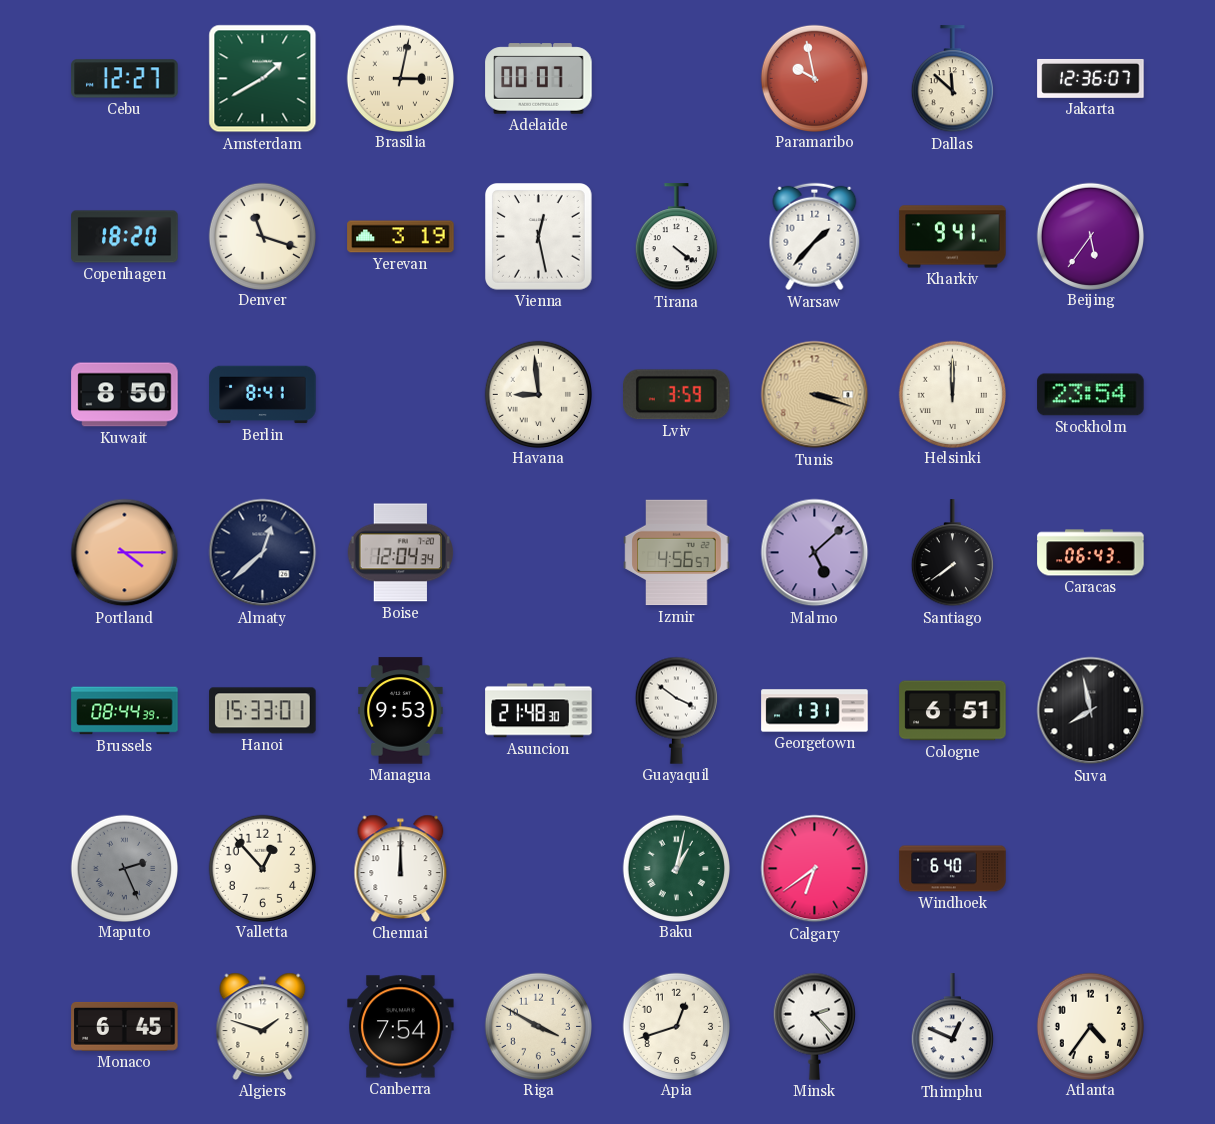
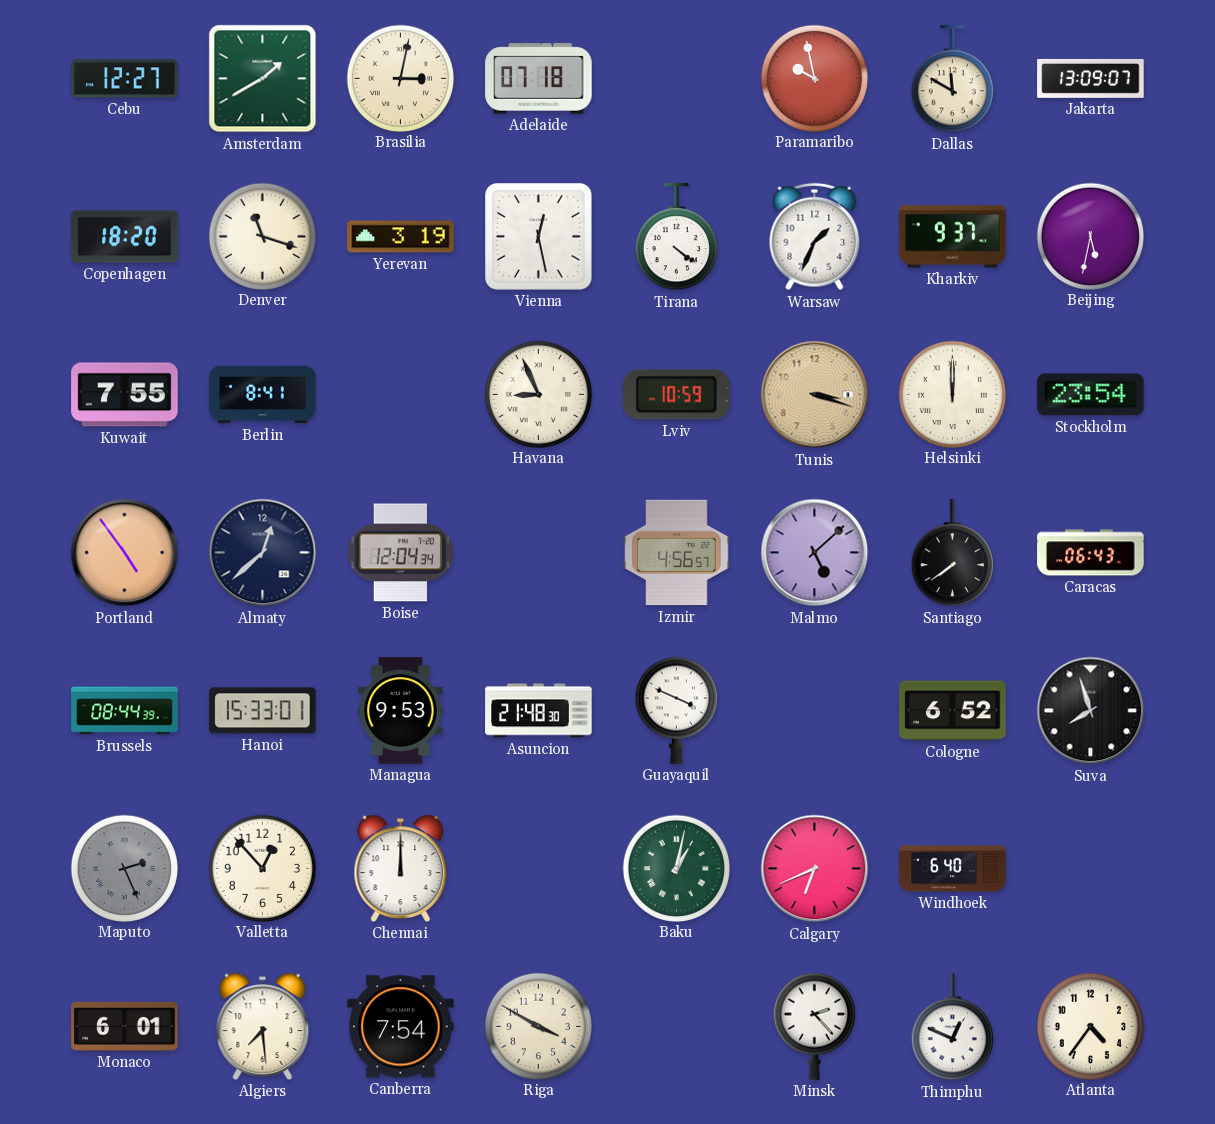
Adelaide: 00:07 -> 07:18
Dallas: 11:52 -> 11:50
Jakarta: 12:36 -> 13:09
Warsaw: 1:37 -> 1:34
Kharkiv: 9:41 -> 9:37
Beijing: 5:36 -> 5:32
Kuwait: 8:50 -> 7:55
Havana: 8:59 -> 8:56
Lviv: 3:59 -> 10:59
Portland: 4:15 -> 4:54
Guayaquil: 3:51 -> 3:49
Georgetown: 1:31 -> none
Cologne: 6:51 -> 6:52
Suva: 7:58 -> 7:57
Calgary: 6:39 -> 6:41
Monaco: 6:45 -> 6:01
Algiers: 1:48 -> 7:29
Apia: 12:42 -> none
